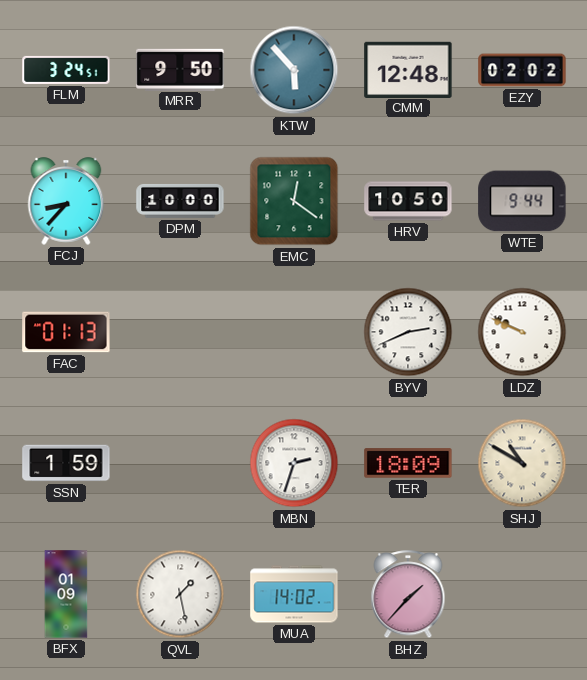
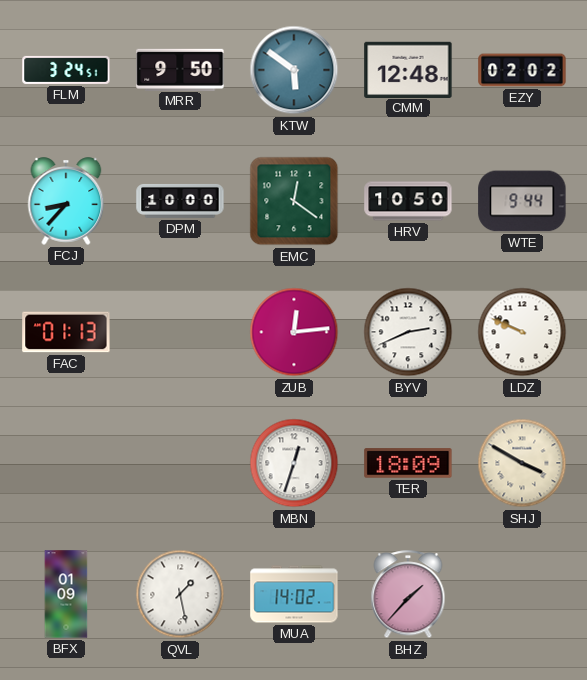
KTW: 5:53 -> 5:51
ZUB: none -> 12:14
SSN: 1:59 -> none
MBN: 2:33 -> 12:33
SHJ: 10:50 -> 3:50
